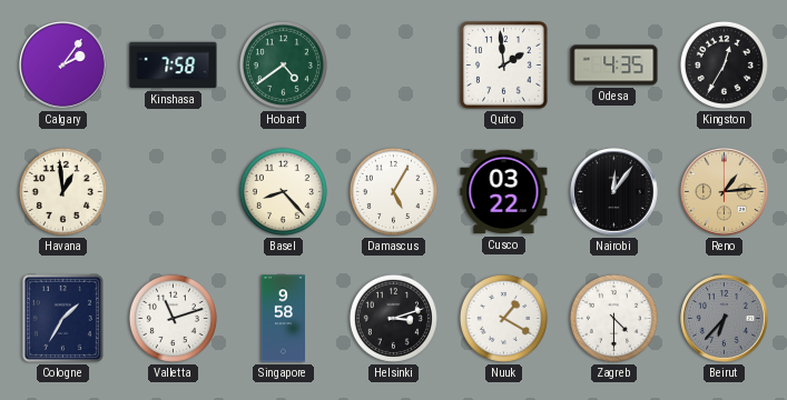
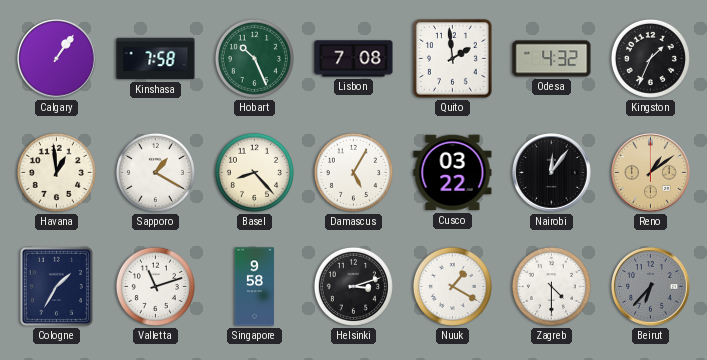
Calgary: 2:06 -> 1:06
Hobart: 4:39 -> 10:26
Lisbon: none -> 7:08
Odesa: 4:35 -> 4:32
Kingston: 12:35 -> 1:34
Sapporo: none -> 1:20
Reno: 1:14 -> 1:09
